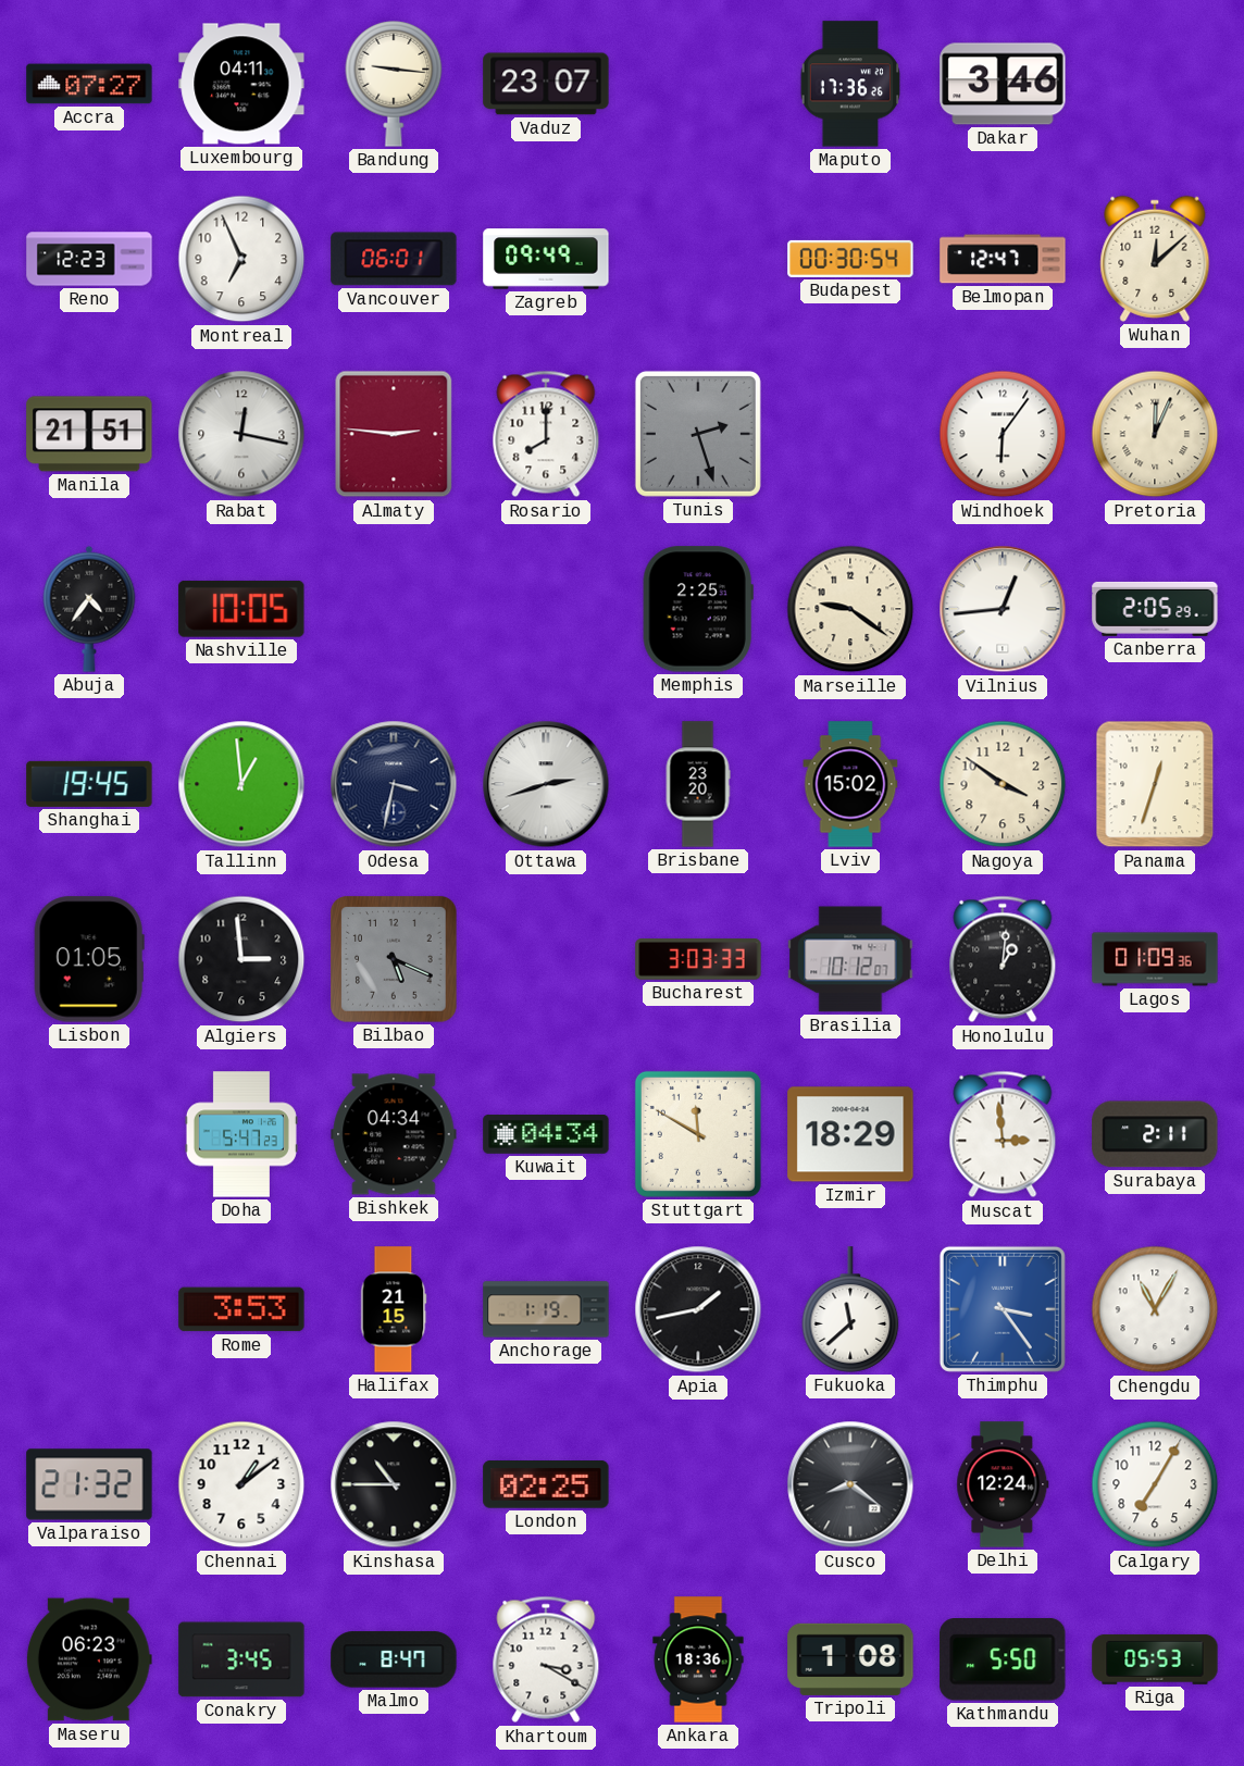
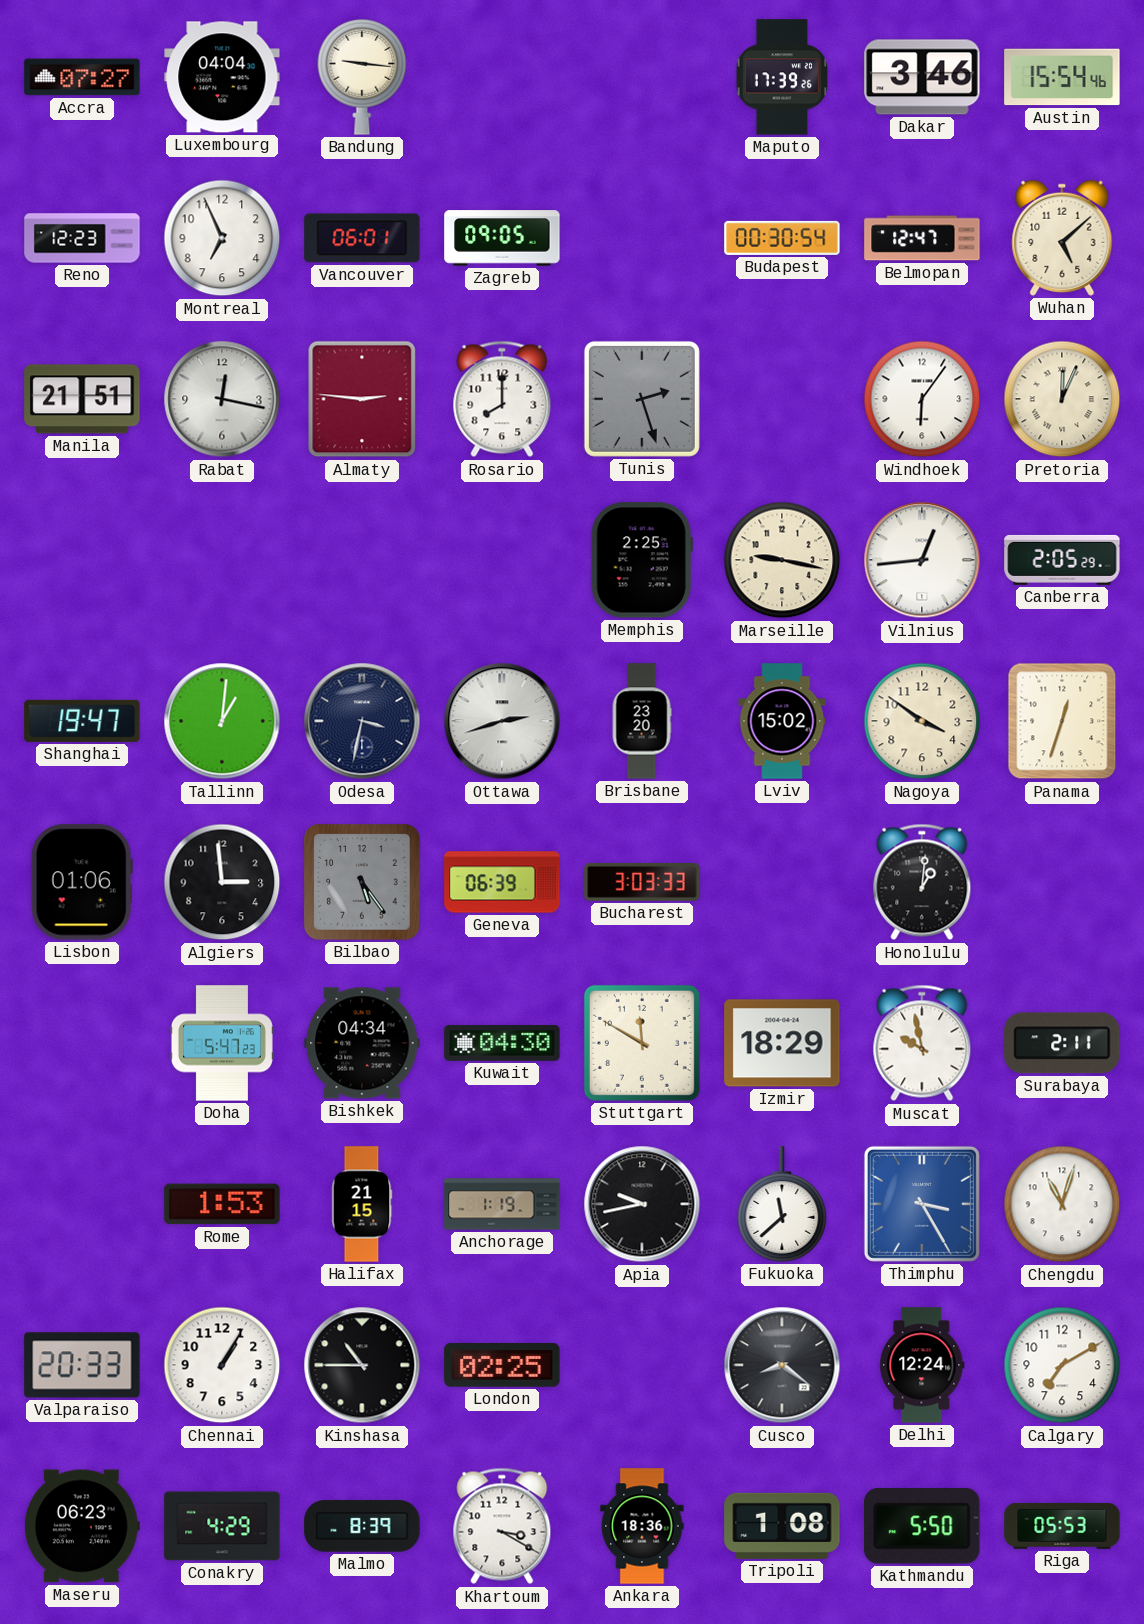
Luxembourg: 04:11 -> 04:04
Vaduz: 23:07 -> none
Maputo: 17:36 -> 17:39
Austin: none -> 15:54
Zagreb: 09:49 -> 09:05
Wuhan: 12:08 -> 5:08
Abuja: 4:36 -> none
Nashville: 10:05 -> none
Marseille: 9:21 -> 9:17
Shanghai: 19:45 -> 19:47
Tallinn: 12:59 -> 1:01
Lisbon: 01:05 -> 01:06
Bilbao: 5:19 -> 5:24
Geneva: none -> 06:39
Brasilia: 10:12 -> none
Lagos: 01:09 -> none
Kuwait: 04:34 -> 04:30
Muscat: 2:59 -> 9:58
Rome: 3:53 -> 1:53
Apia: 1:43 -> 9:43
Thimphu: 3:24 -> 3:25
Chengdu: 11:05 -> 11:03
Valparaiso: 21:32 -> 20:33
Chennai: 1:09 -> 1:05
Calgary: 7:05 -> 7:10
Conakry: 3:45 -> 4:29
Malmo: 8:47 -> 8:39
